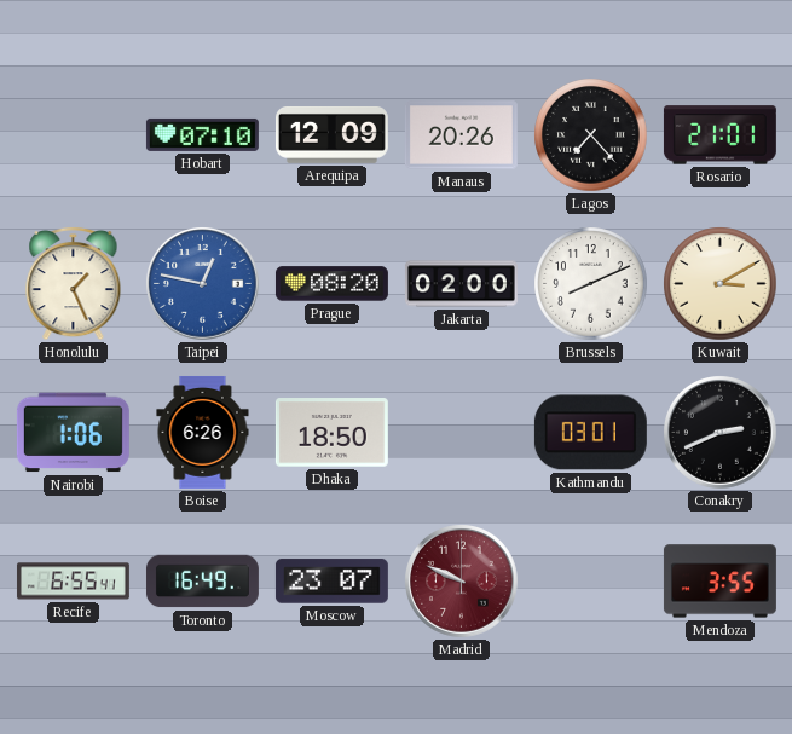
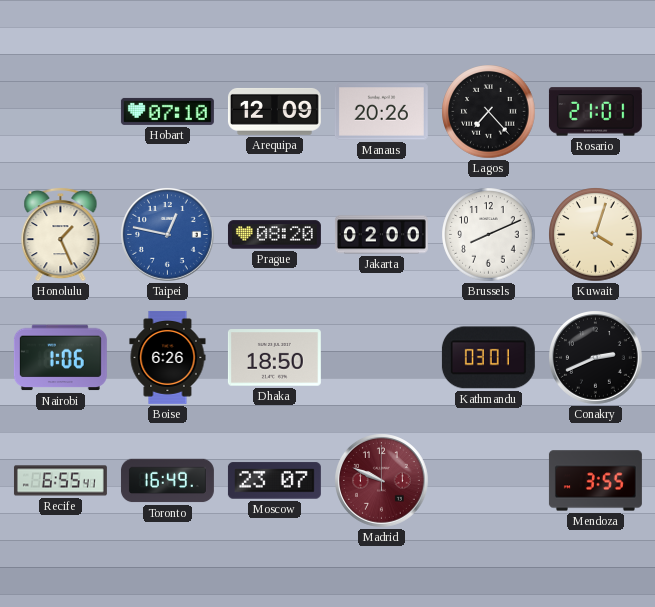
Kuwait: 3:10 -> 4:03
